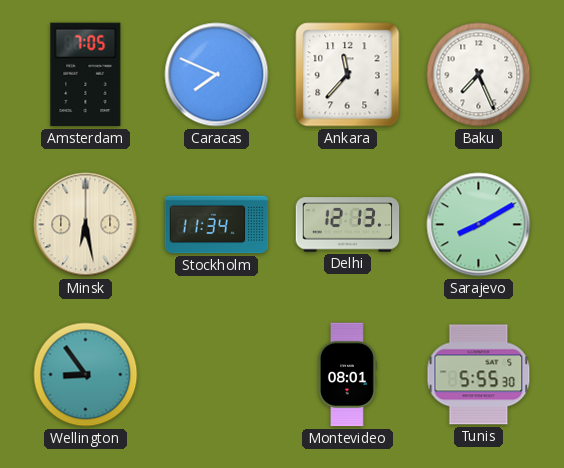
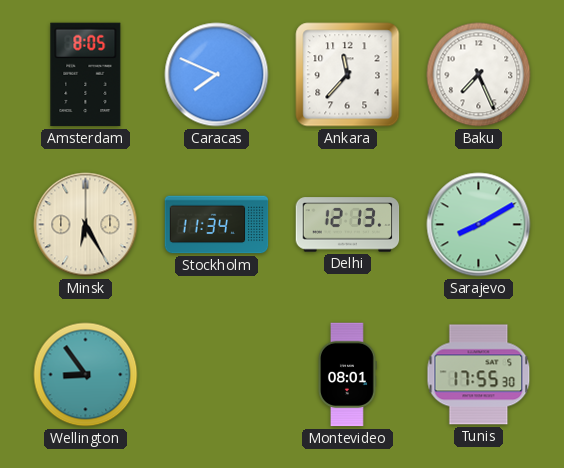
Amsterdam: 7:05 -> 8:05
Minsk: 6:28 -> 6:25
Tunis: 5:55 -> 17:55
